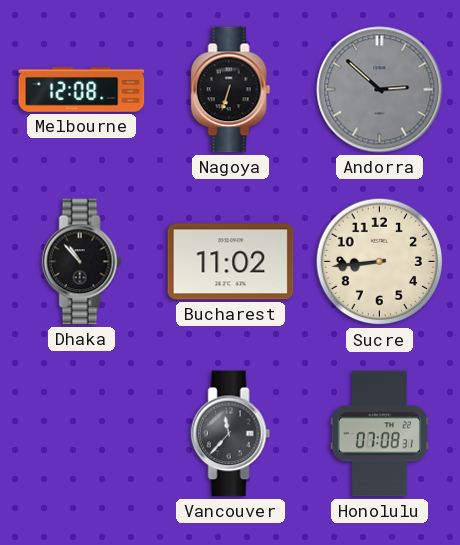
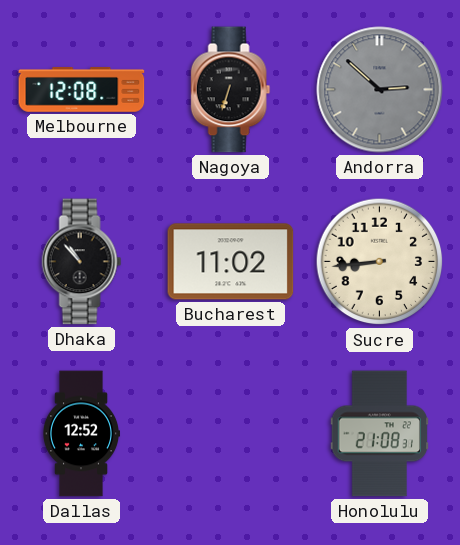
Dallas: none -> 12:52
Vancouver: 11:37 -> none
Honolulu: 07:08 -> 21:08
